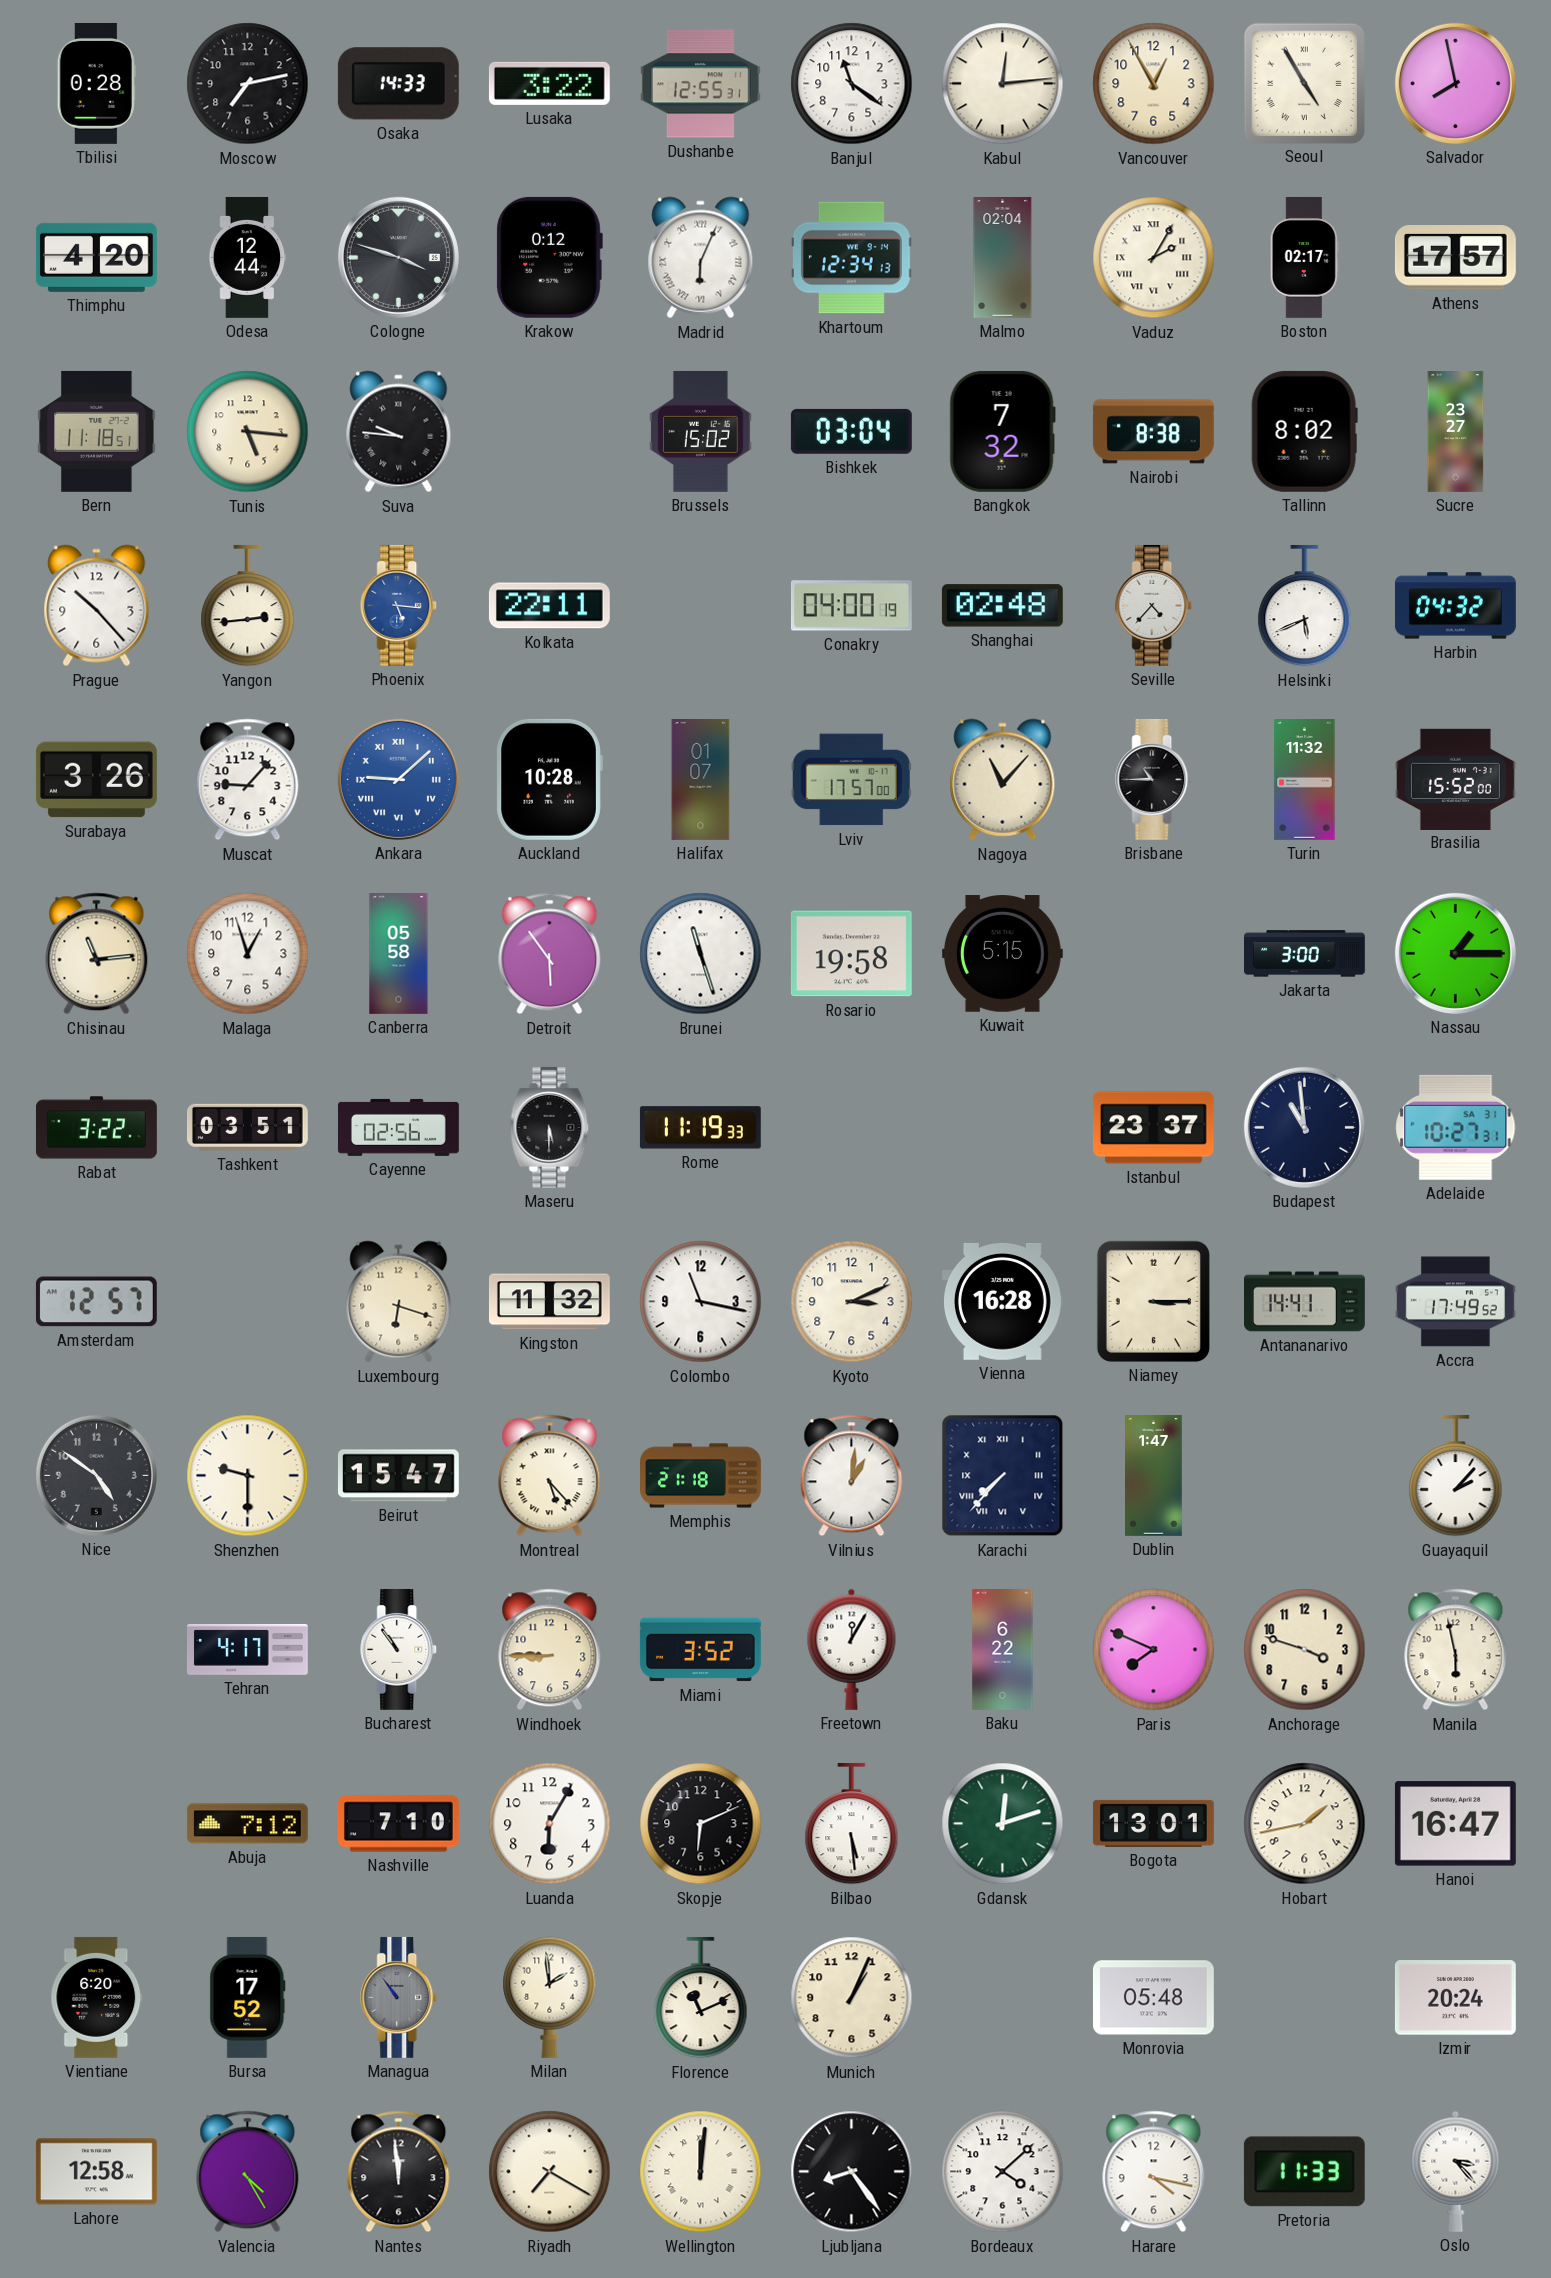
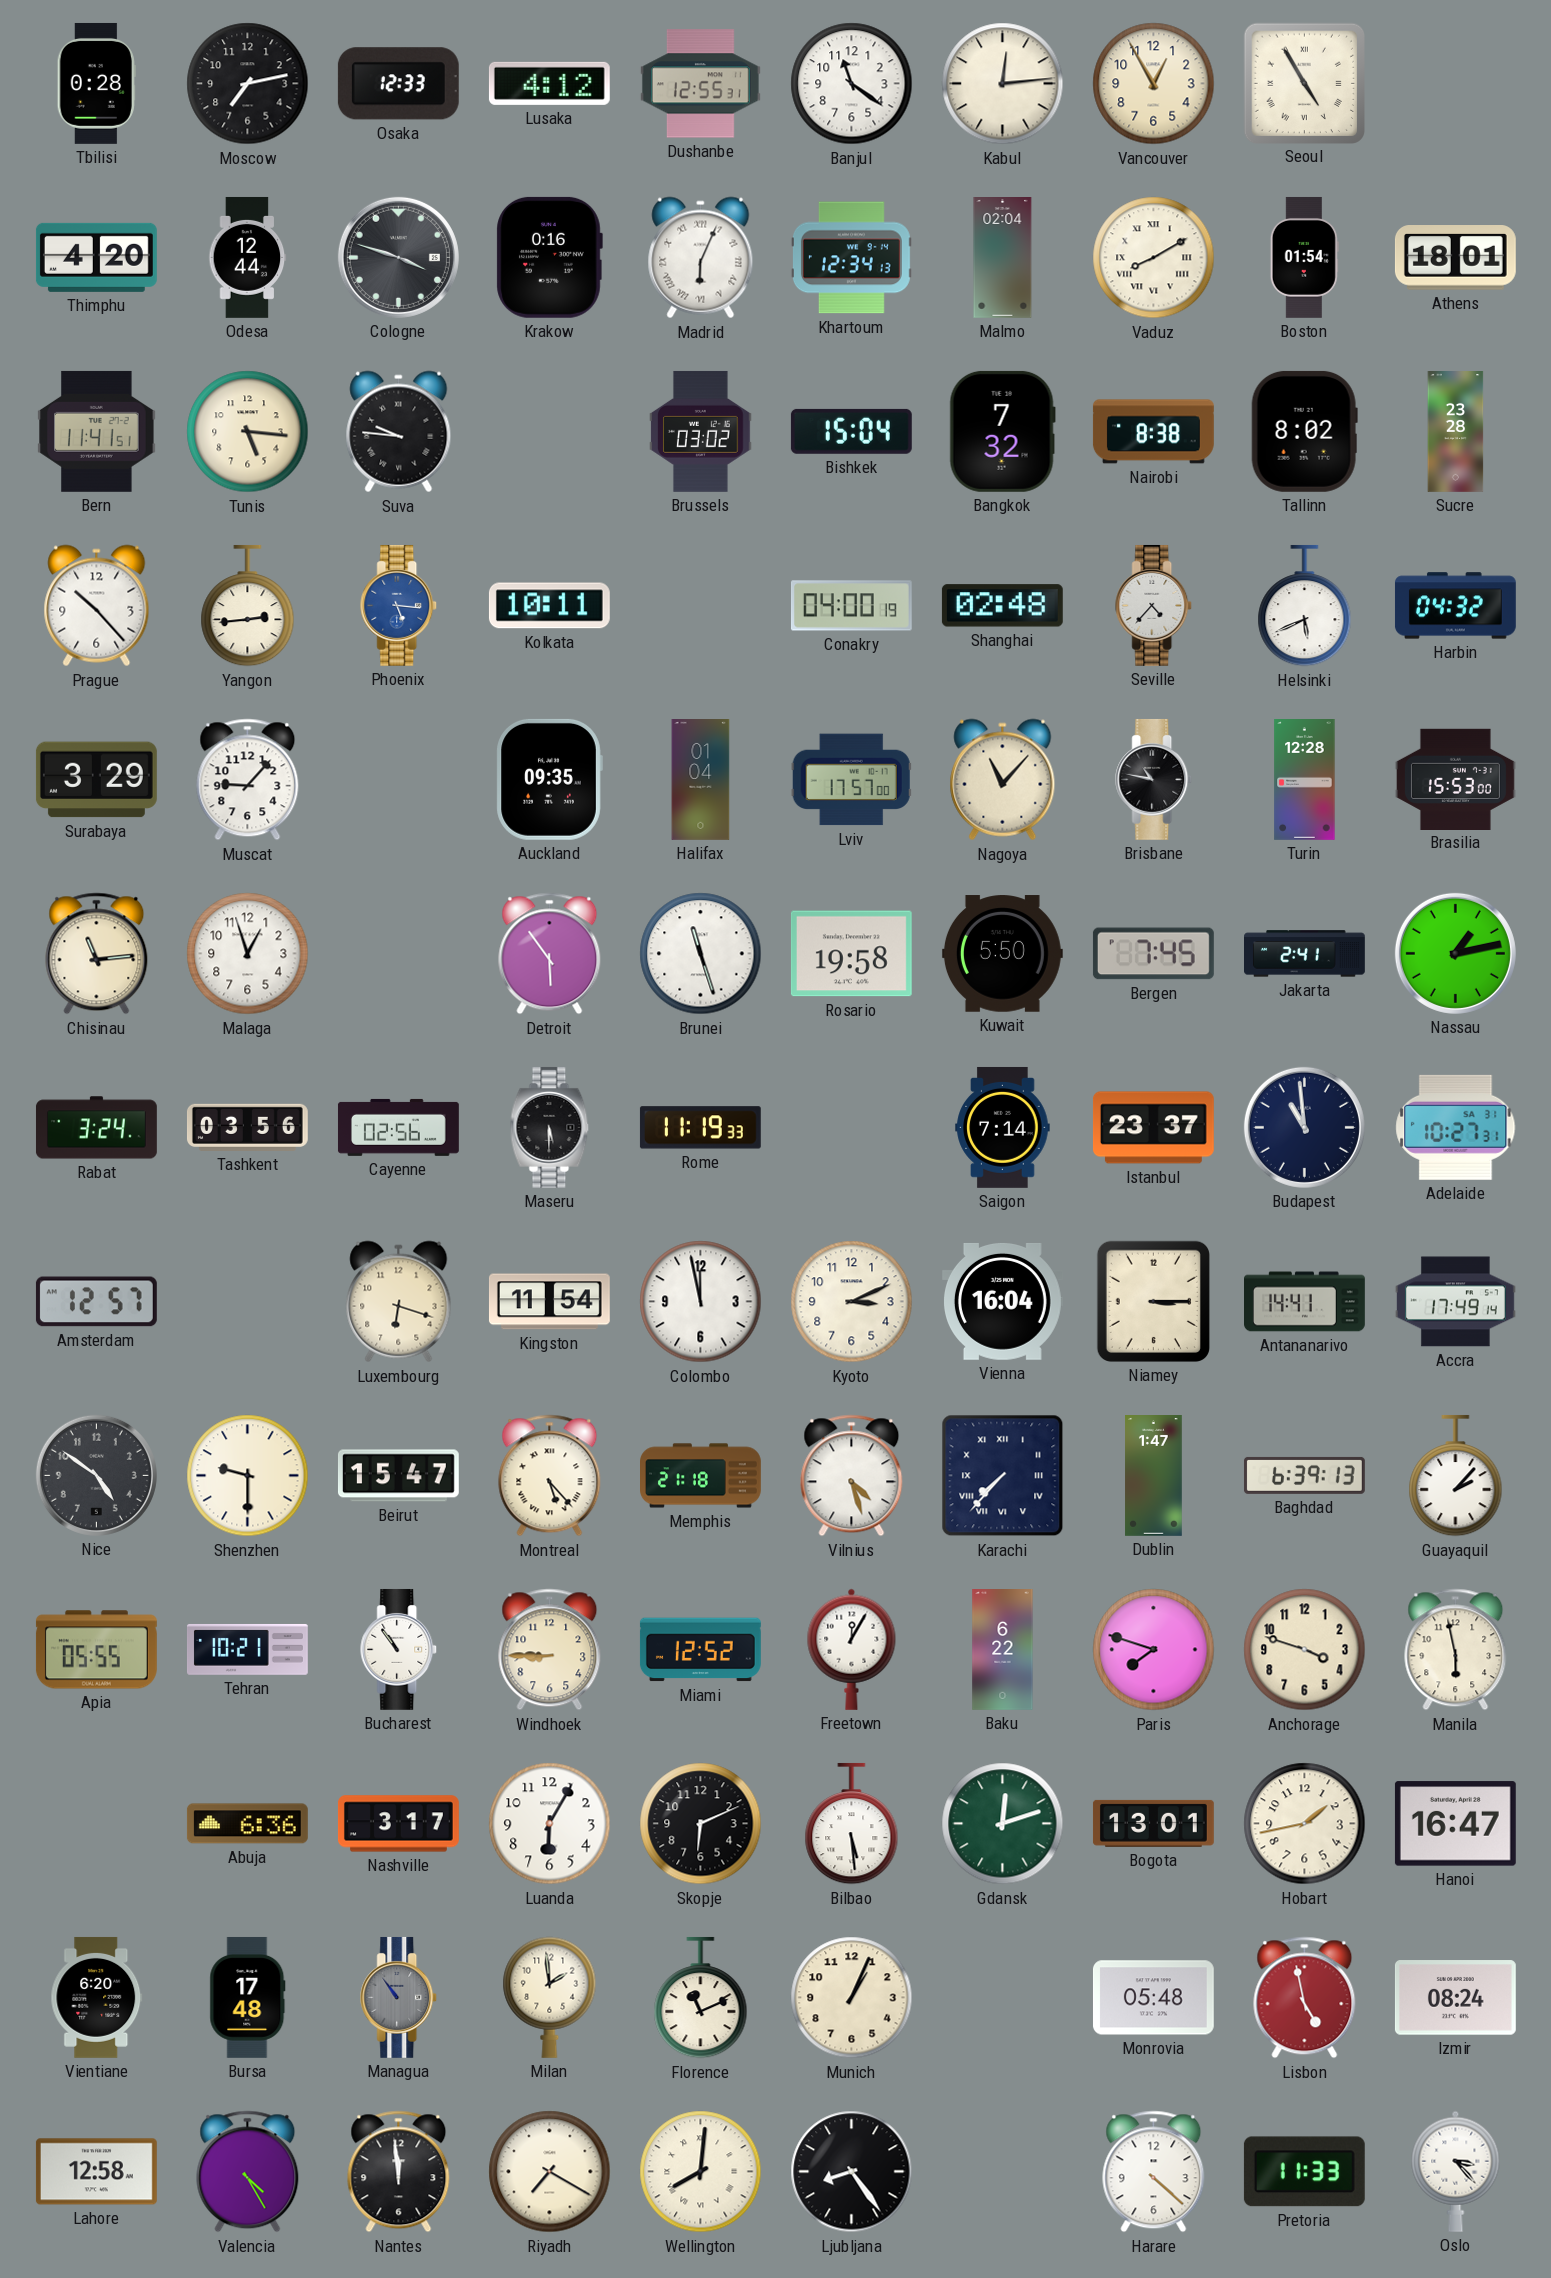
Osaka: 14:33 -> 12:33
Lusaka: 3:22 -> 4:12
Salvador: 7:58 -> none
Krakow: 0:12 -> 0:16
Vaduz: 2:05 -> 8:10
Boston: 02:17 -> 01:54
Athens: 17:57 -> 18:01
Bern: 11:18 -> 11:41
Brussels: 15:02 -> 03:02
Bishkek: 03:04 -> 15:04
Sucre: 23:27 -> 23:28
Kolkata: 22:11 -> 10:11
Surabaya: 3:26 -> 3:29
Ankara: 9:08 -> none
Auckland: 10:28 -> 09:35
Halifax: 01:07 -> 01:04
Brisbane: 10:45 -> 10:47
Turin: 11:32 -> 12:28
Brasilia: 15:52 -> 15:53
Canberra: 05:58 -> none
Kuwait: 5:15 -> 5:50
Bergen: none -> 7:45
Jakarta: 3:00 -> 2:41
Nassau: 1:15 -> 1:13
Rabat: 3:22 -> 3:24
Tashkent: 03:51 -> 03:56
Saigon: none -> 7:14
Kingston: 11:32 -> 11:54
Colombo: 11:17 -> 11:58
Vienna: 16:28 -> 16:04
Accra: 17:49:52 -> 17:49:14
Vilnius: 1:01 -> 4:27
Baghdad: none -> 6:39
Apia: none -> 05:55
Tehran: 4:17 -> 10:21
Miami: 3:52 -> 12:52
Paris: 7:49 -> 7:48
Abuja: 7:12 -> 6:36
Nashville: 7:10 -> 3:17
Bursa: 17:52 -> 17:48
Lisbon: none -> 4:58
Izmir: 20:24 -> 08:24
Wellington: 12:01 -> 8:01
Bordeaux: 4:08 -> none
Harare: 4:17 -> 4:22
